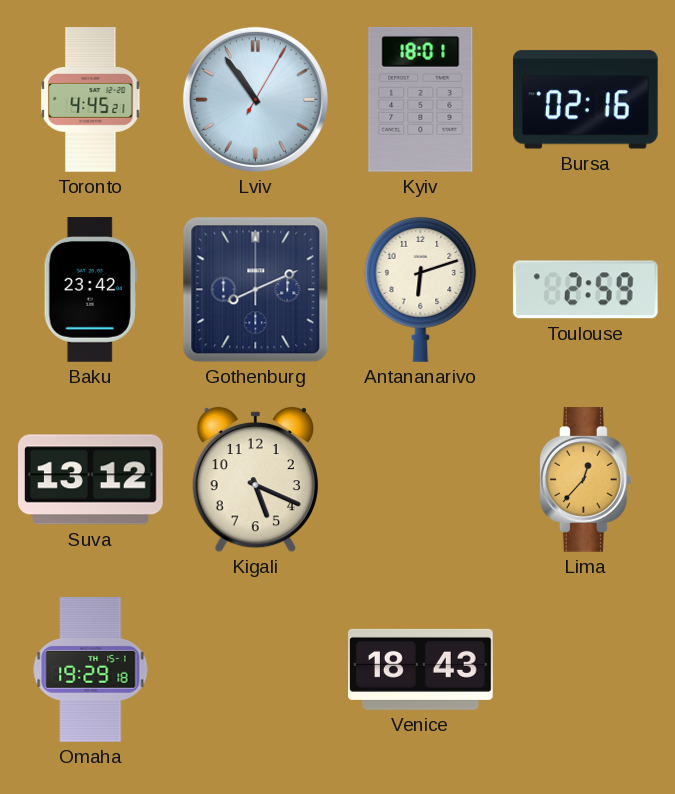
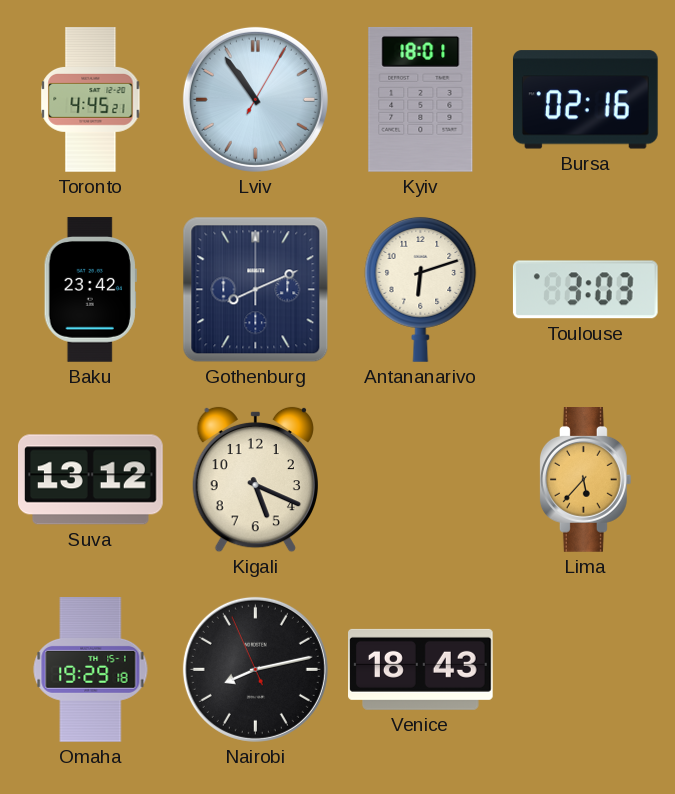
Toulouse: 2:59 -> 3:03
Lima: 12:37 -> 5:37
Nairobi: none -> 8:12
